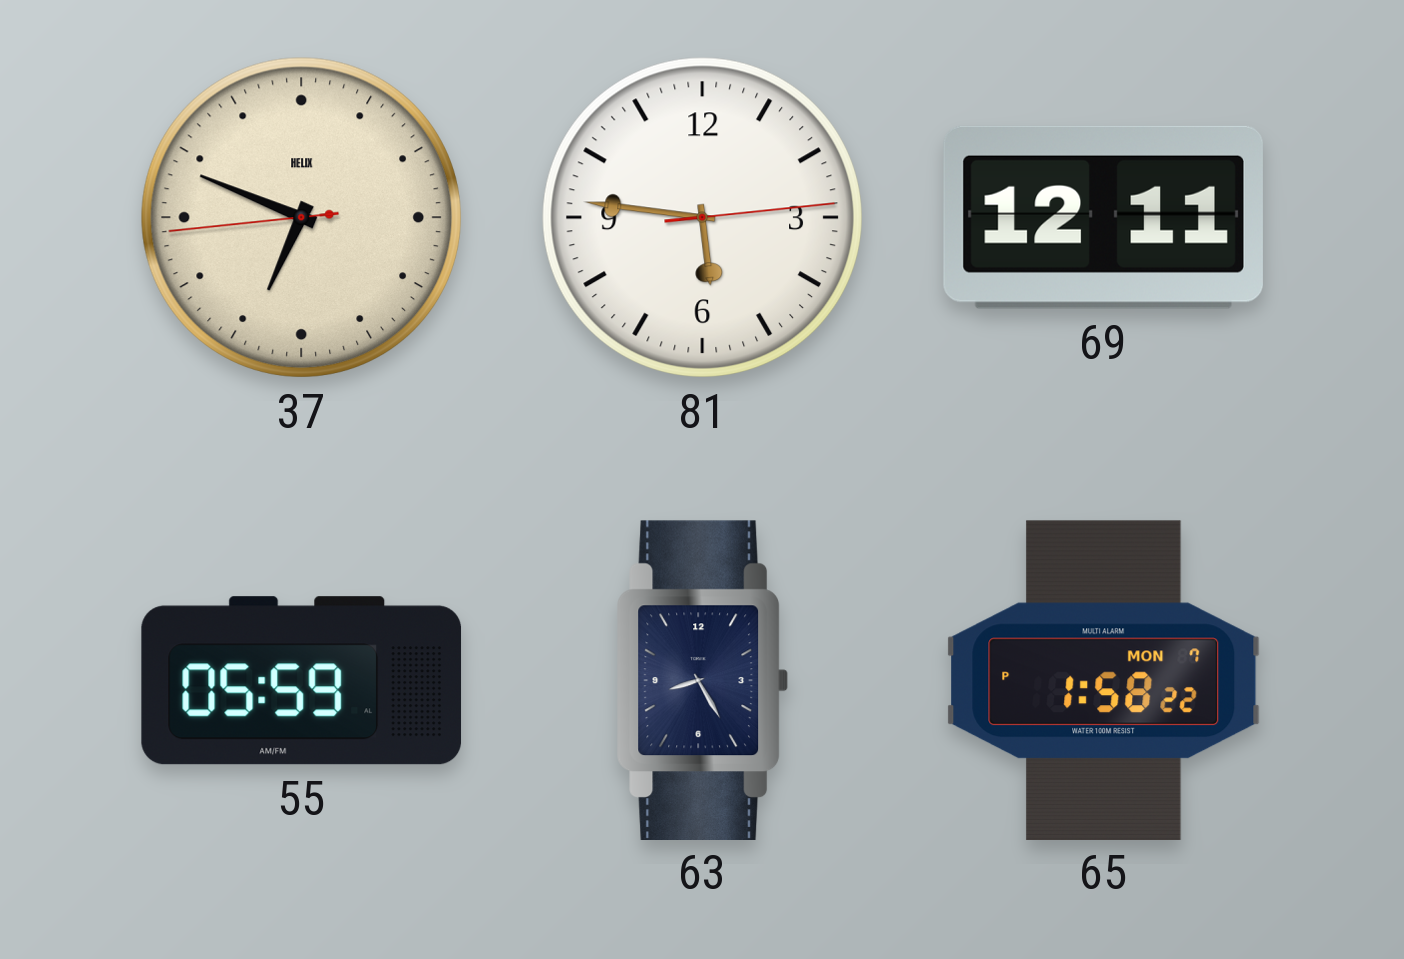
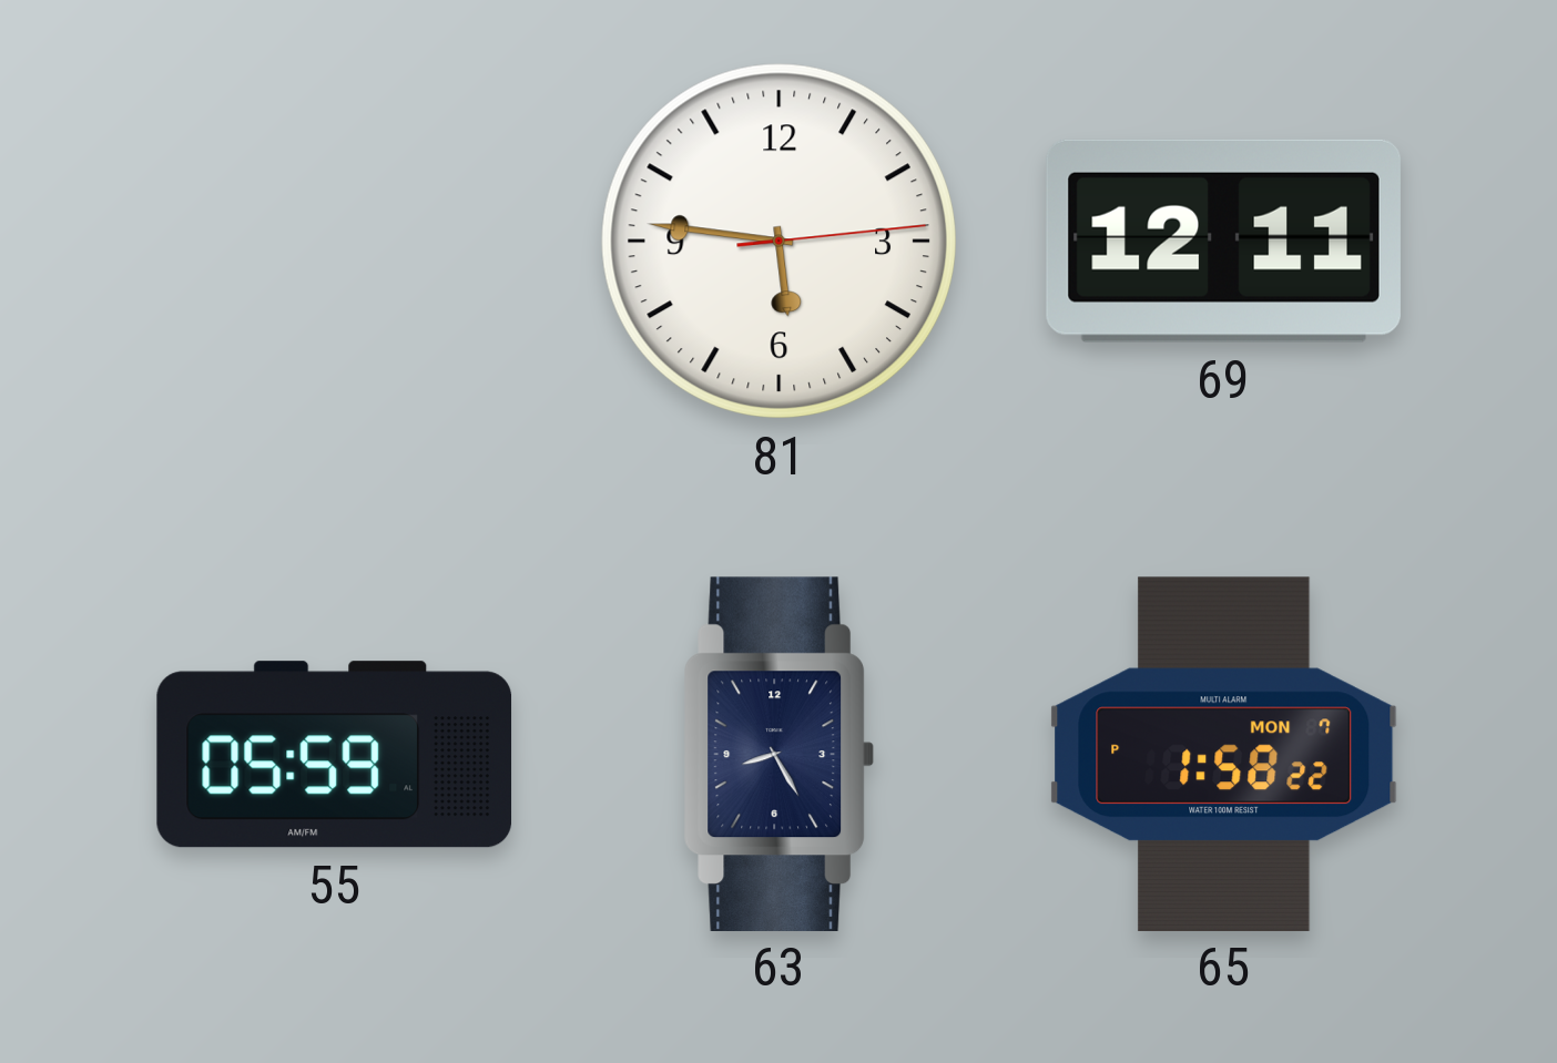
37: 6:48 -> none
